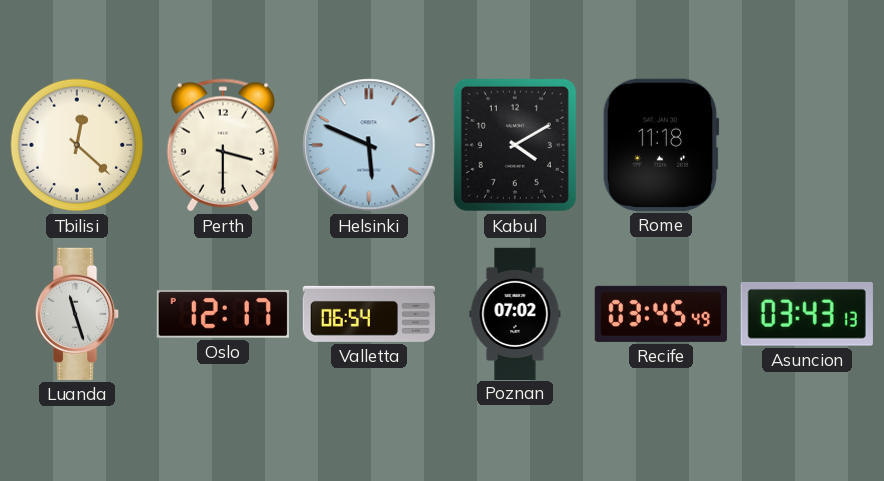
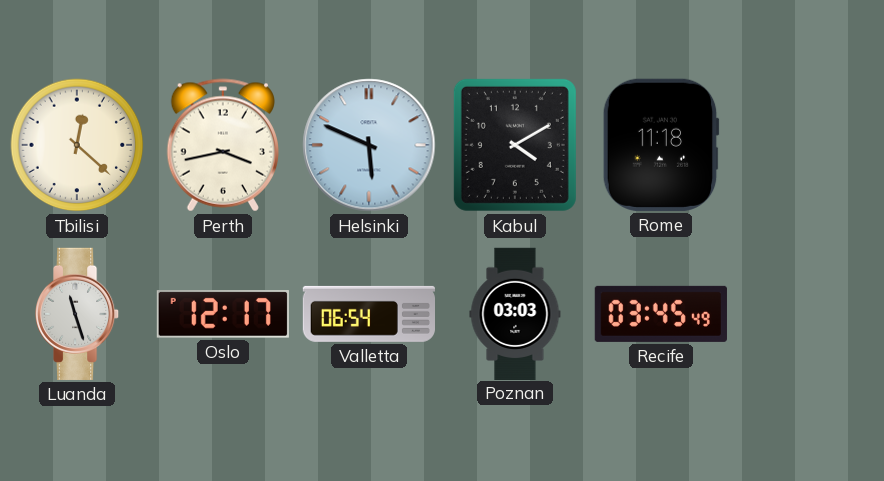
Perth: 3:30 -> 3:43
Poznan: 07:02 -> 03:03
Asuncion: 03:43 -> none
